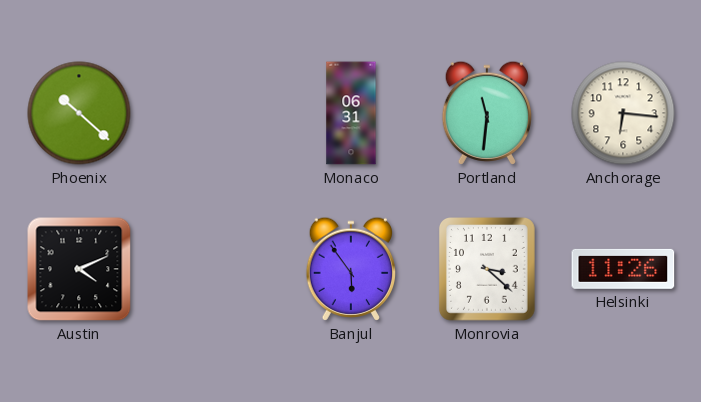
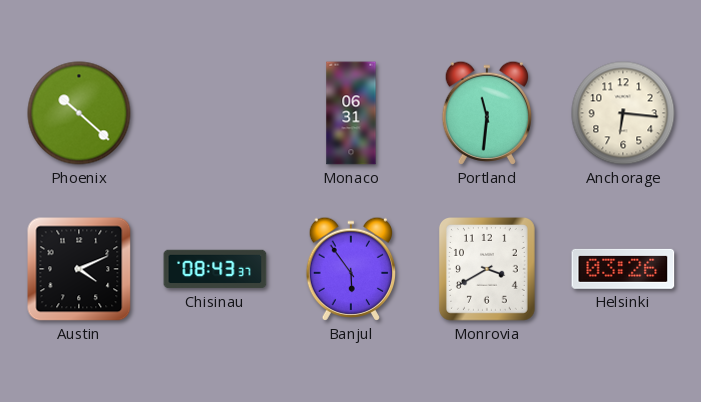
Chisinau: none -> 08:43
Monrovia: 3:22 -> 3:40
Helsinki: 11:26 -> 03:26
